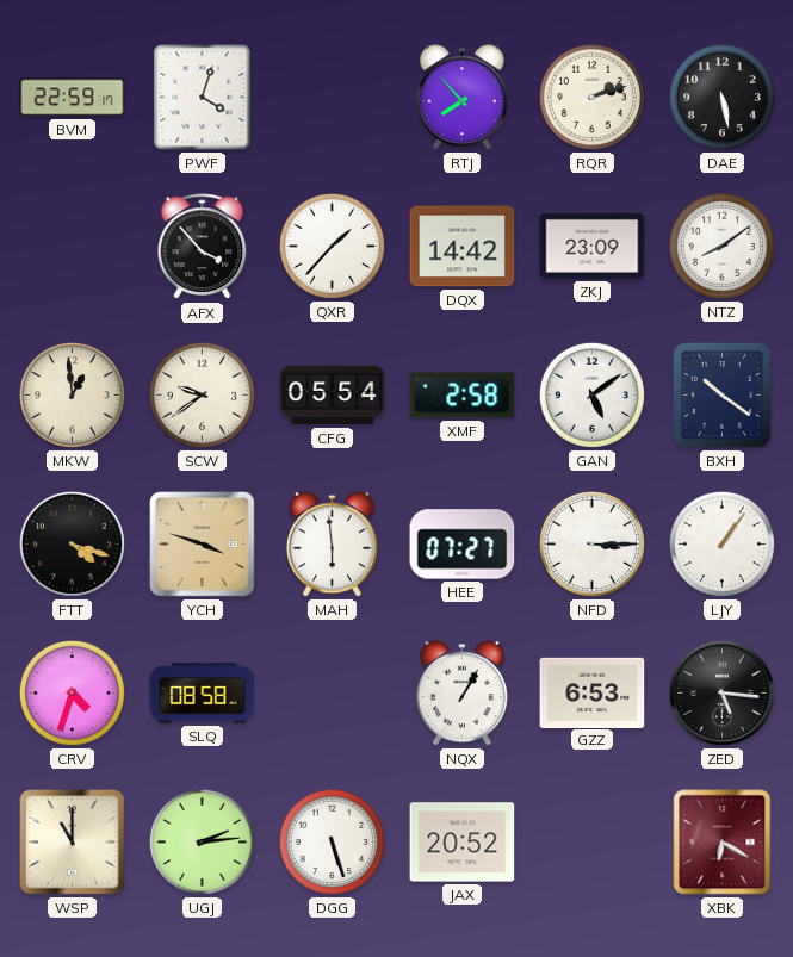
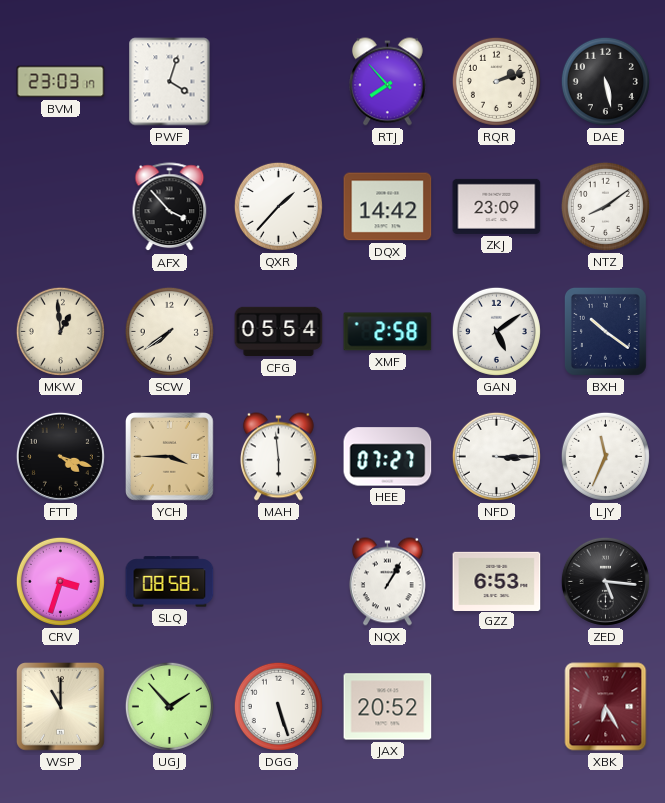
BVM: 22:59 -> 23:03
SCW: 9:39 -> 7:39
YCH: 3:48 -> 3:45
LJY: 1:06 -> 11:34
CRV: 4:33 -> 3:33
UGJ: 2:14 -> 1:53
XBK: 6:20 -> 6:25
